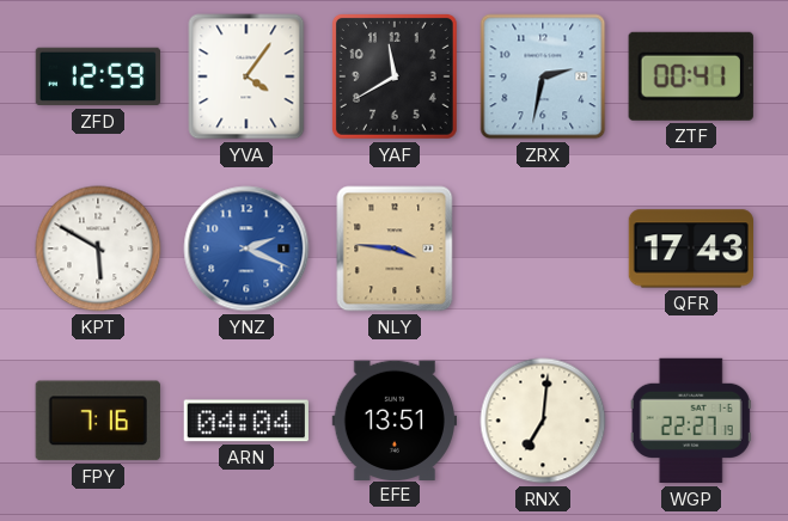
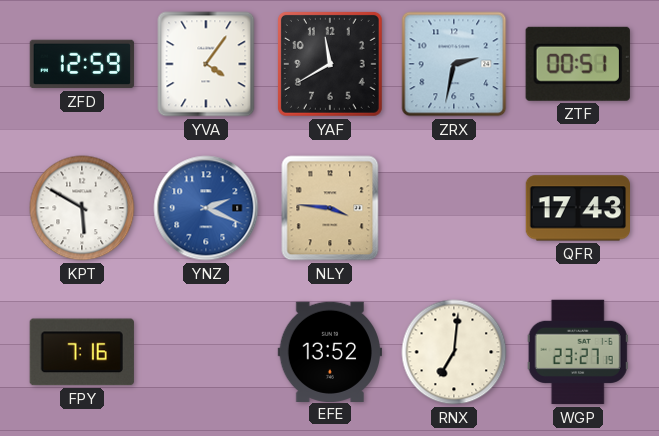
ZTF: 00:41 -> 00:51
ARN: 04:04 -> none
EFE: 13:51 -> 13:52
WGP: 22:27 -> 23:27
